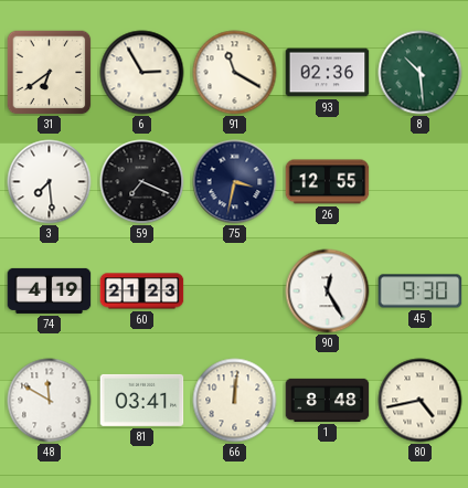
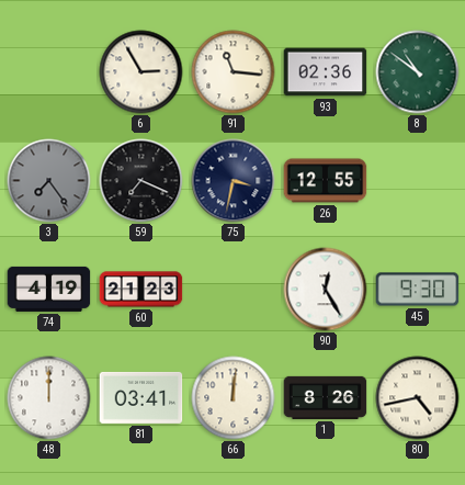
31: 6:39 -> none
91: 11:20 -> 11:16
8: 10:29 -> 10:51
3: 7:29 -> 7:24
3 dial: white -> grey
48: 11:50 -> 12:00
1: 8:48 -> 8:26
